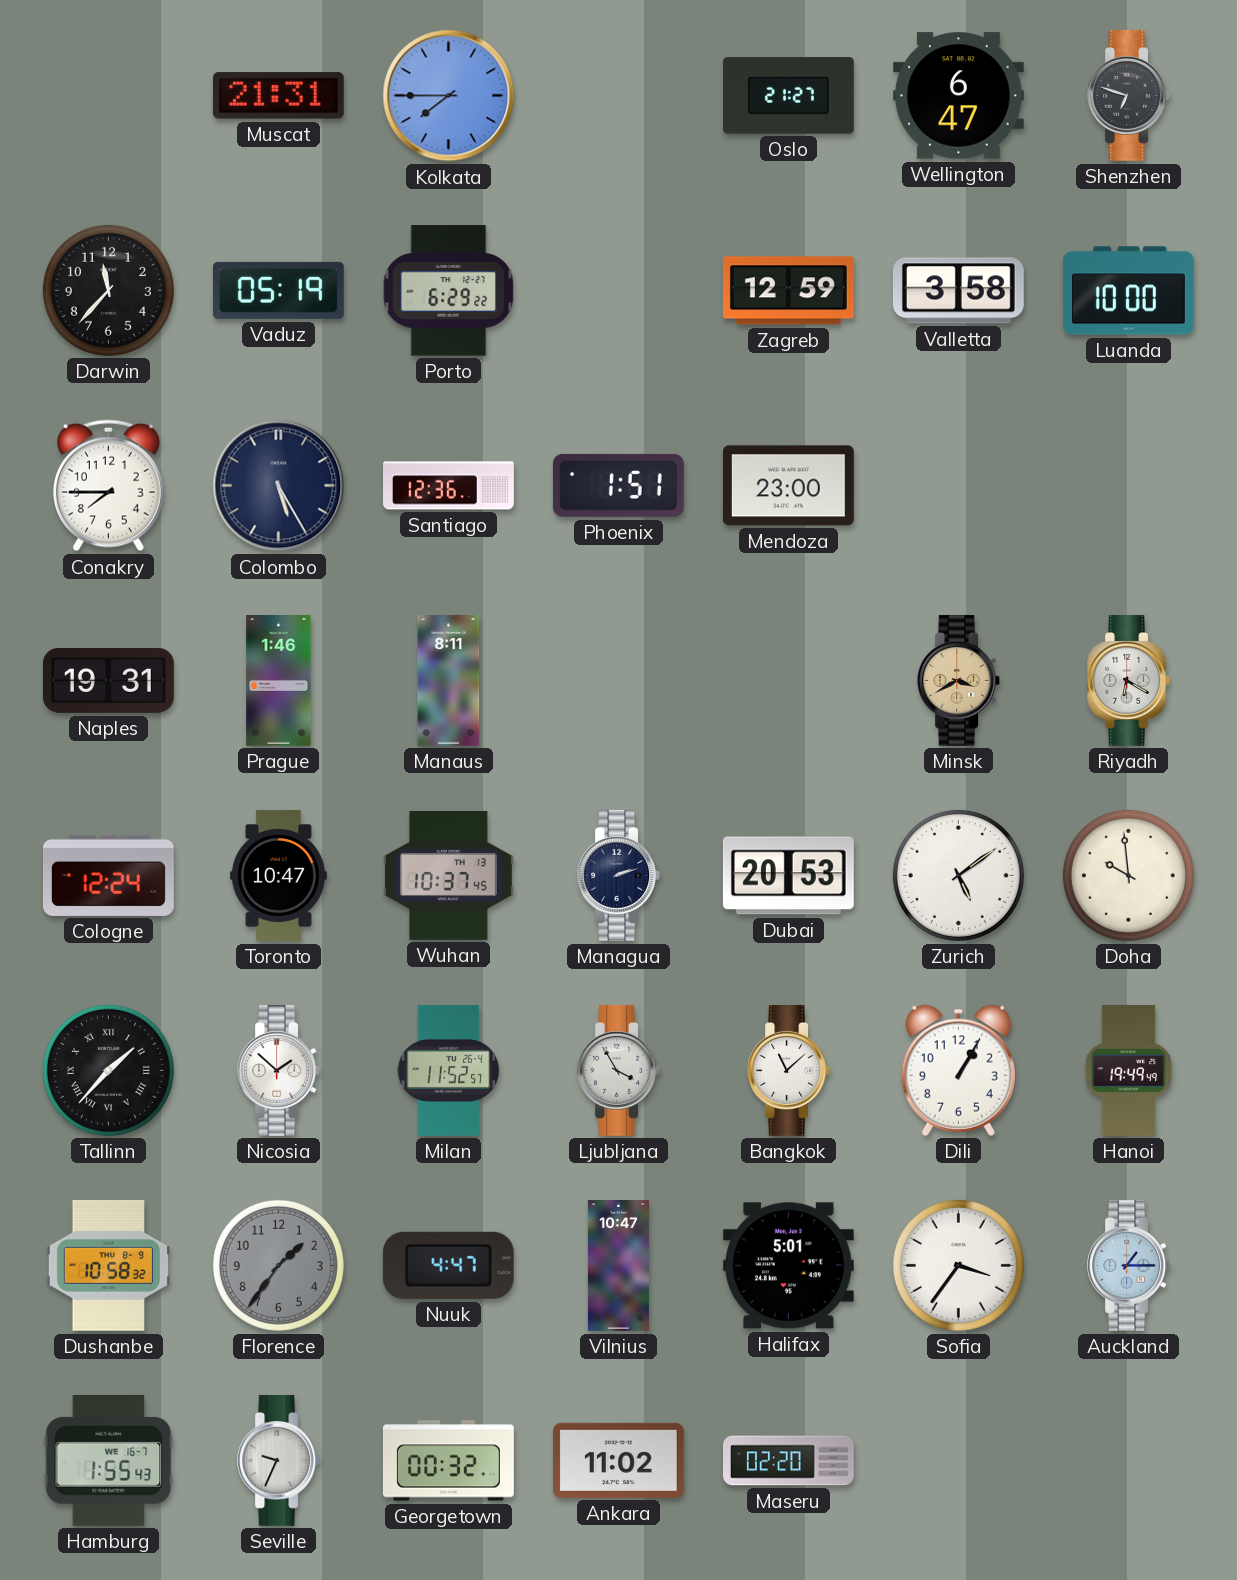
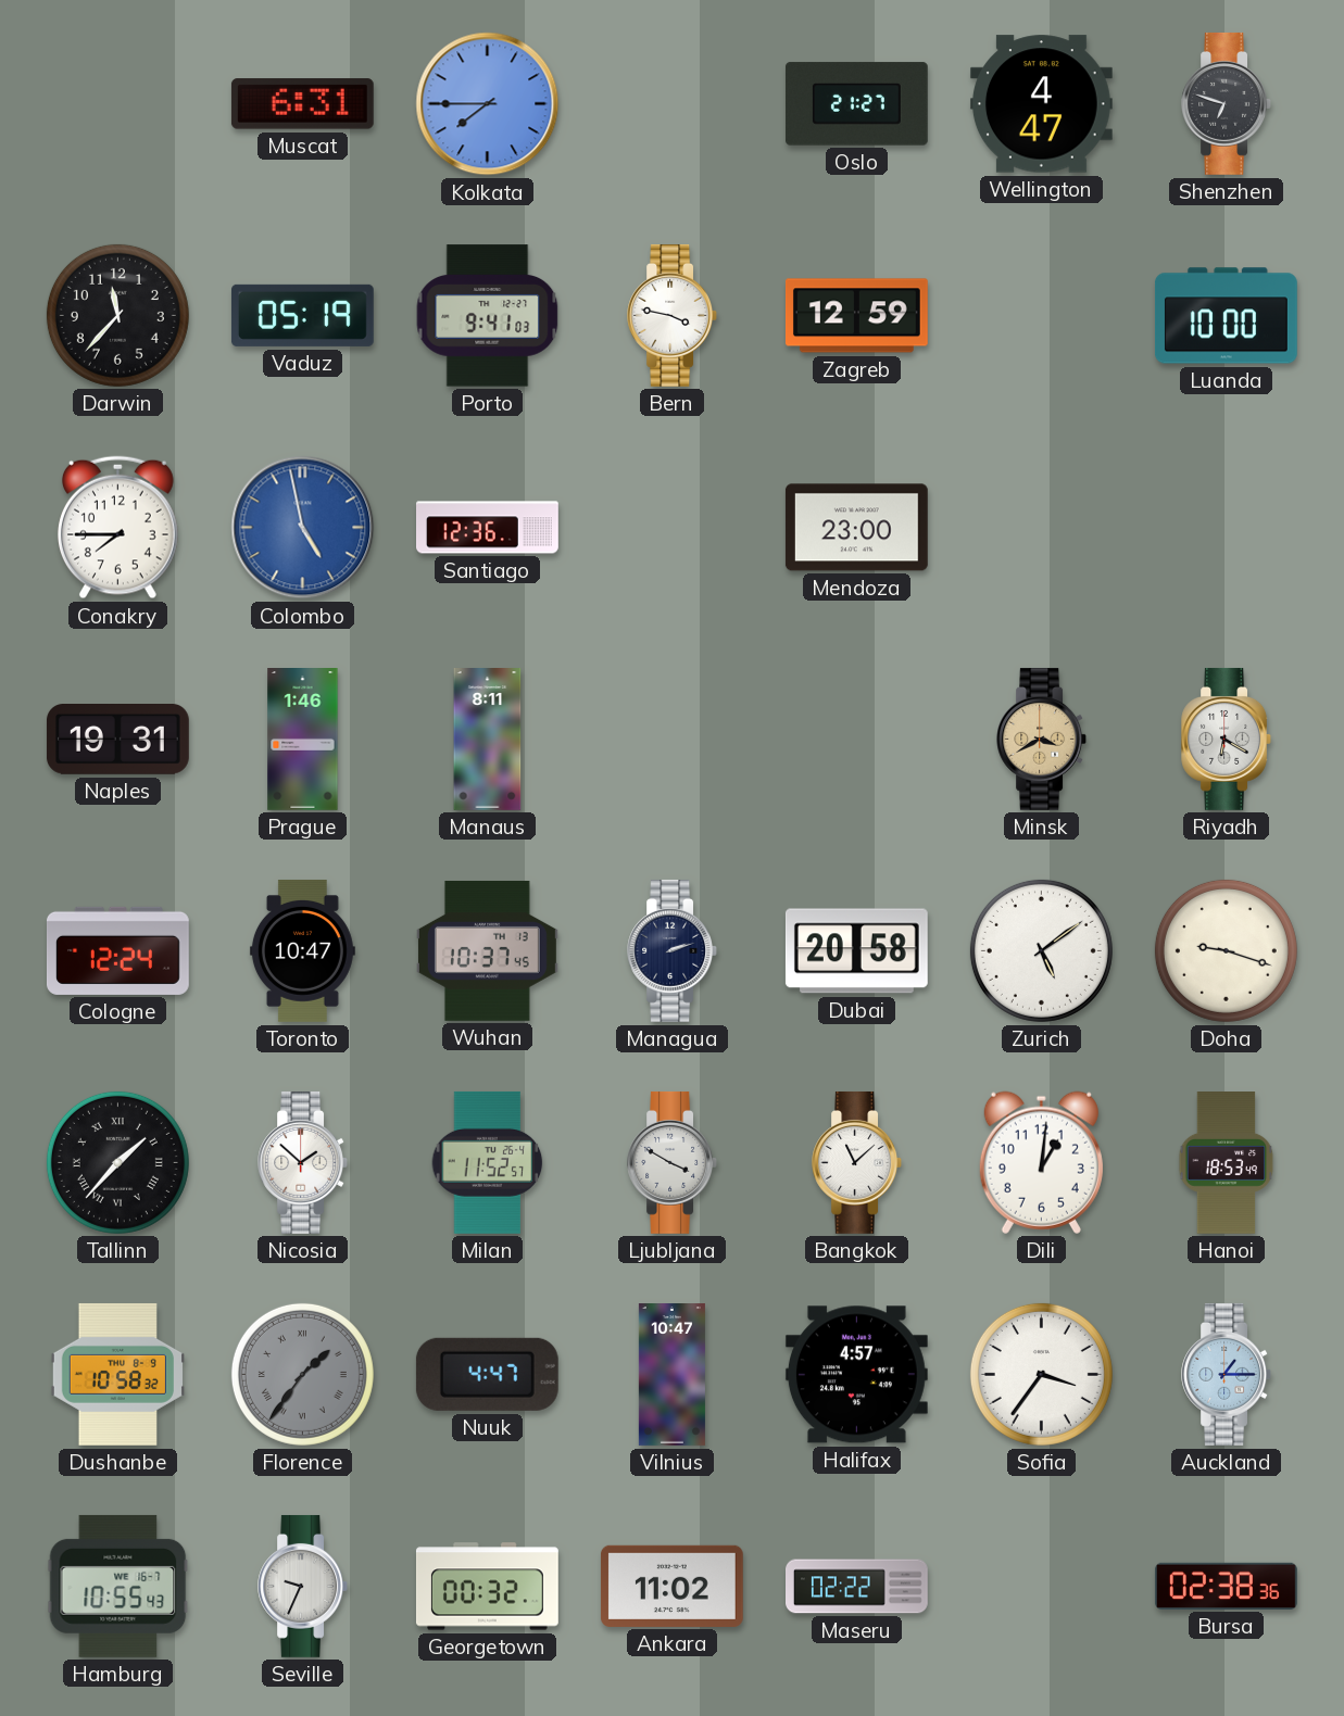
Muscat: 21:31 -> 6:31
Wellington: 6:47 -> 4:47
Porto: 6:29 -> 9:41
Bern: none -> 3:47
Valletta: 3:58 -> none
Colombo: 5:25 -> 4:58
Colombo dial: navy -> blue
Phoenix: 1:51 -> none
Dubai: 20:53 -> 20:58
Doha: 9:59 -> 9:18
Ljubljana: 3:55 -> 3:50
Dili: 1:05 -> 1:01
Hanoi: 19:49 -> 18:53
Florence numerals: Arabic -> Roman
Halifax: 5:01 -> 4:57
Hamburg: 1:55 -> 10:55
Maseru: 02:20 -> 02:22
Bursa: none -> 02:38
